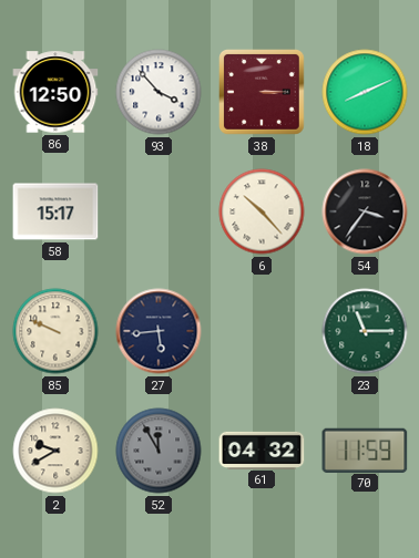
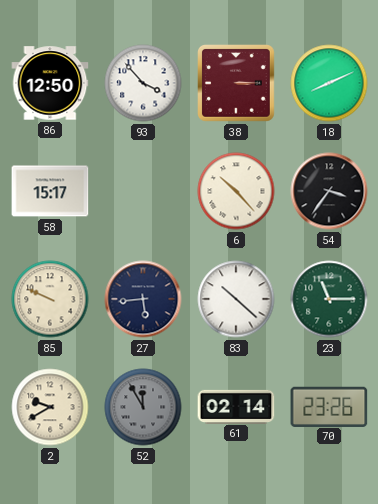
83: none -> 10:22
61: 04:32 -> 02:14
70: 11:59 -> 23:26
